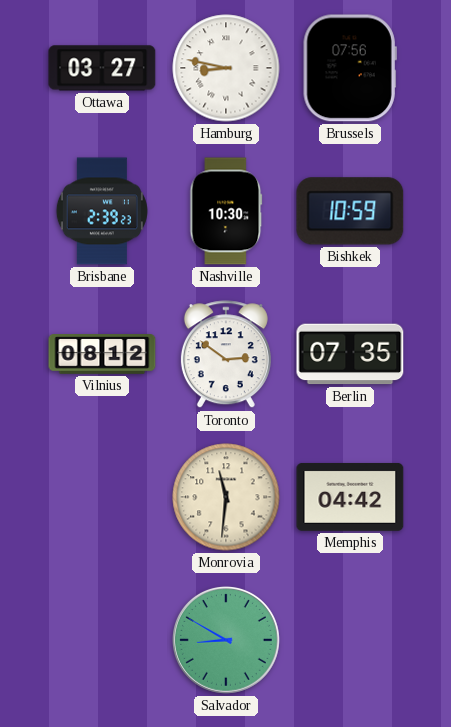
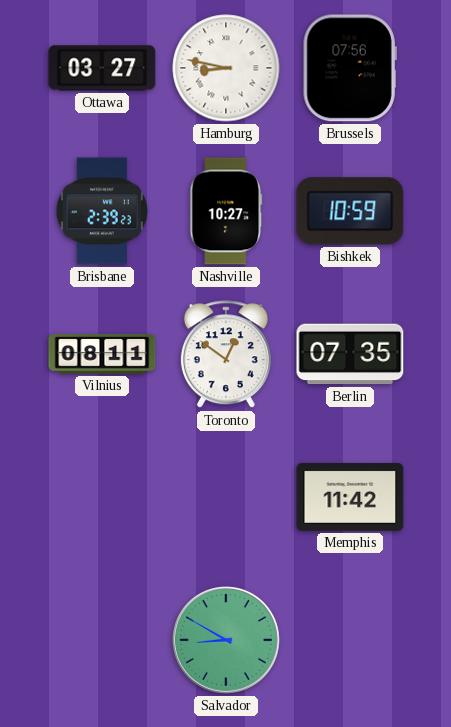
Nashville: 10:30 -> 10:27
Vilnius: 08:12 -> 08:11
Toronto: 2:51 -> 12:51
Monrovia: 11:31 -> none
Memphis: 04:42 -> 11:42
